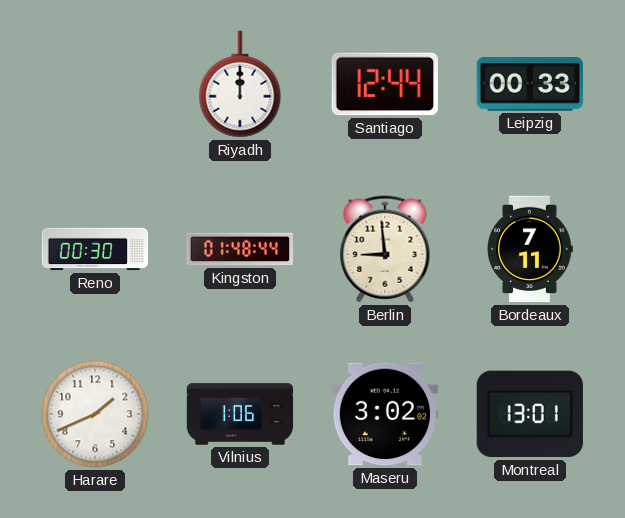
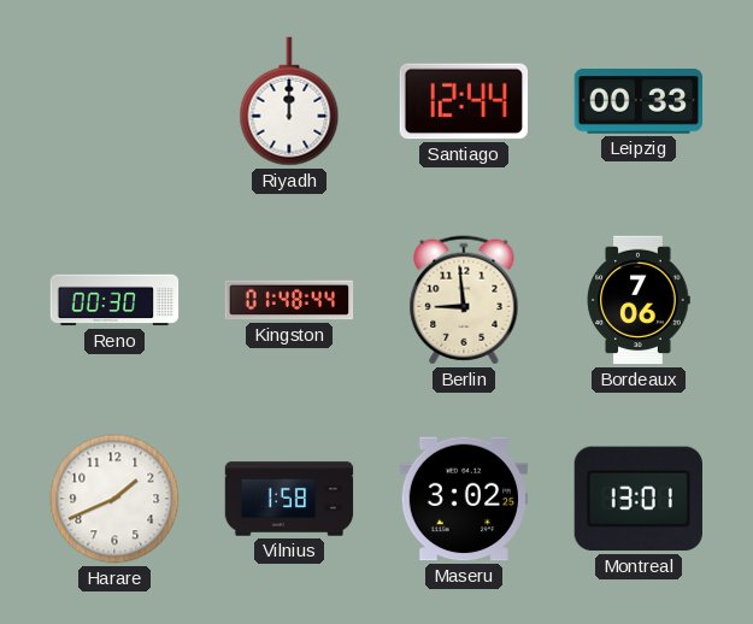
Bordeaux: 7:11 -> 7:06
Vilnius: 1:06 -> 1:58
Maseru: 3:02:02 -> 3:02:25
